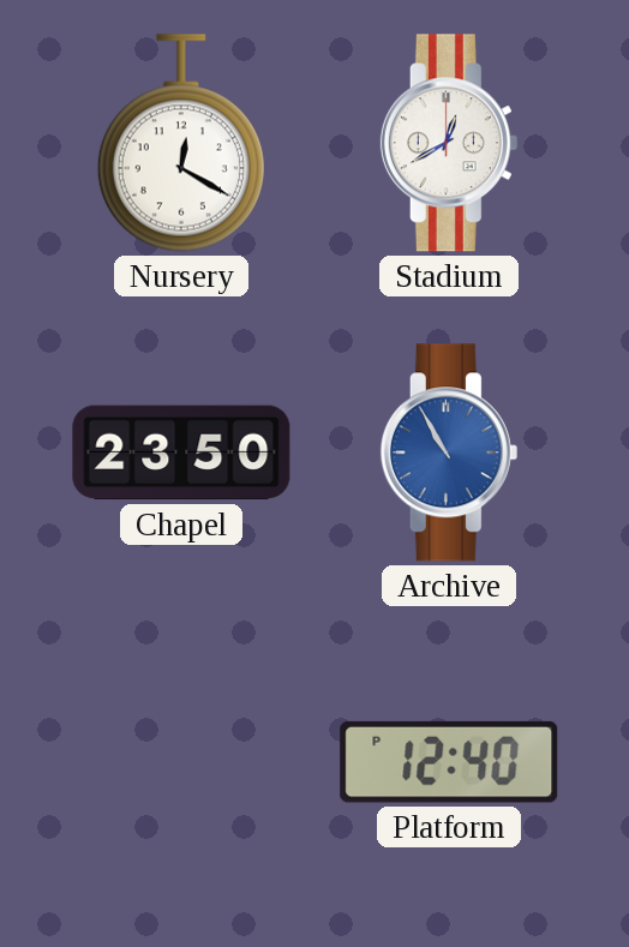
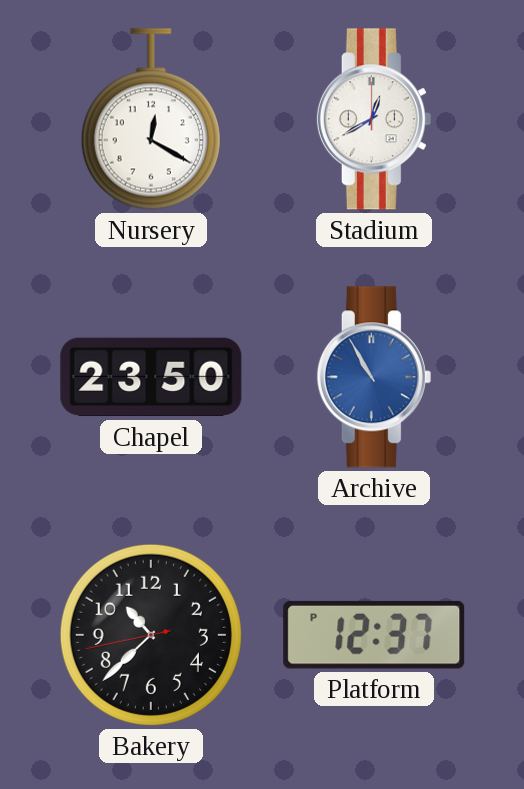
Bakery: none -> 10:37
Platform: 12:40 -> 12:37
